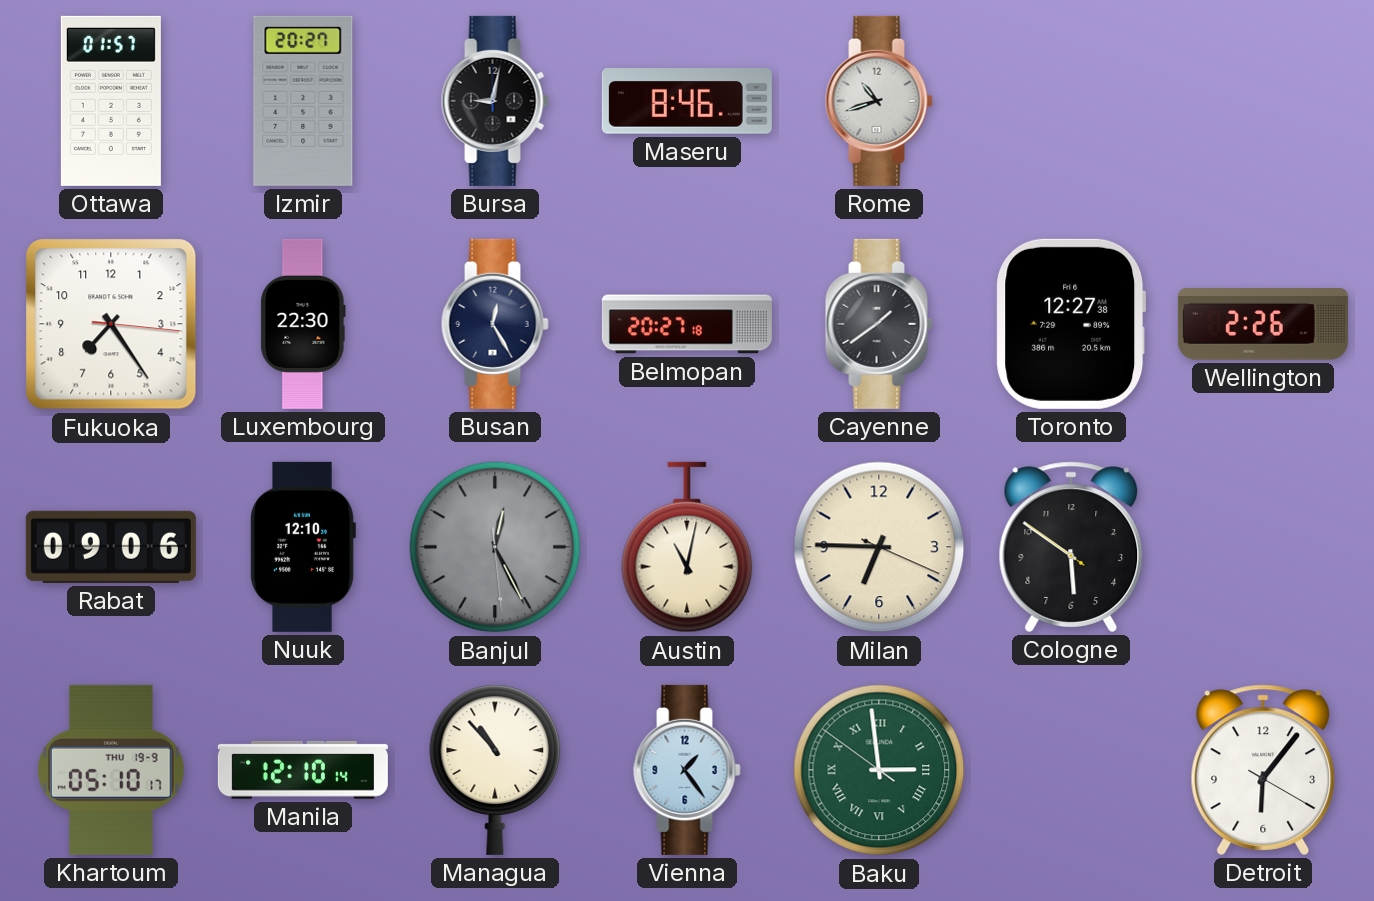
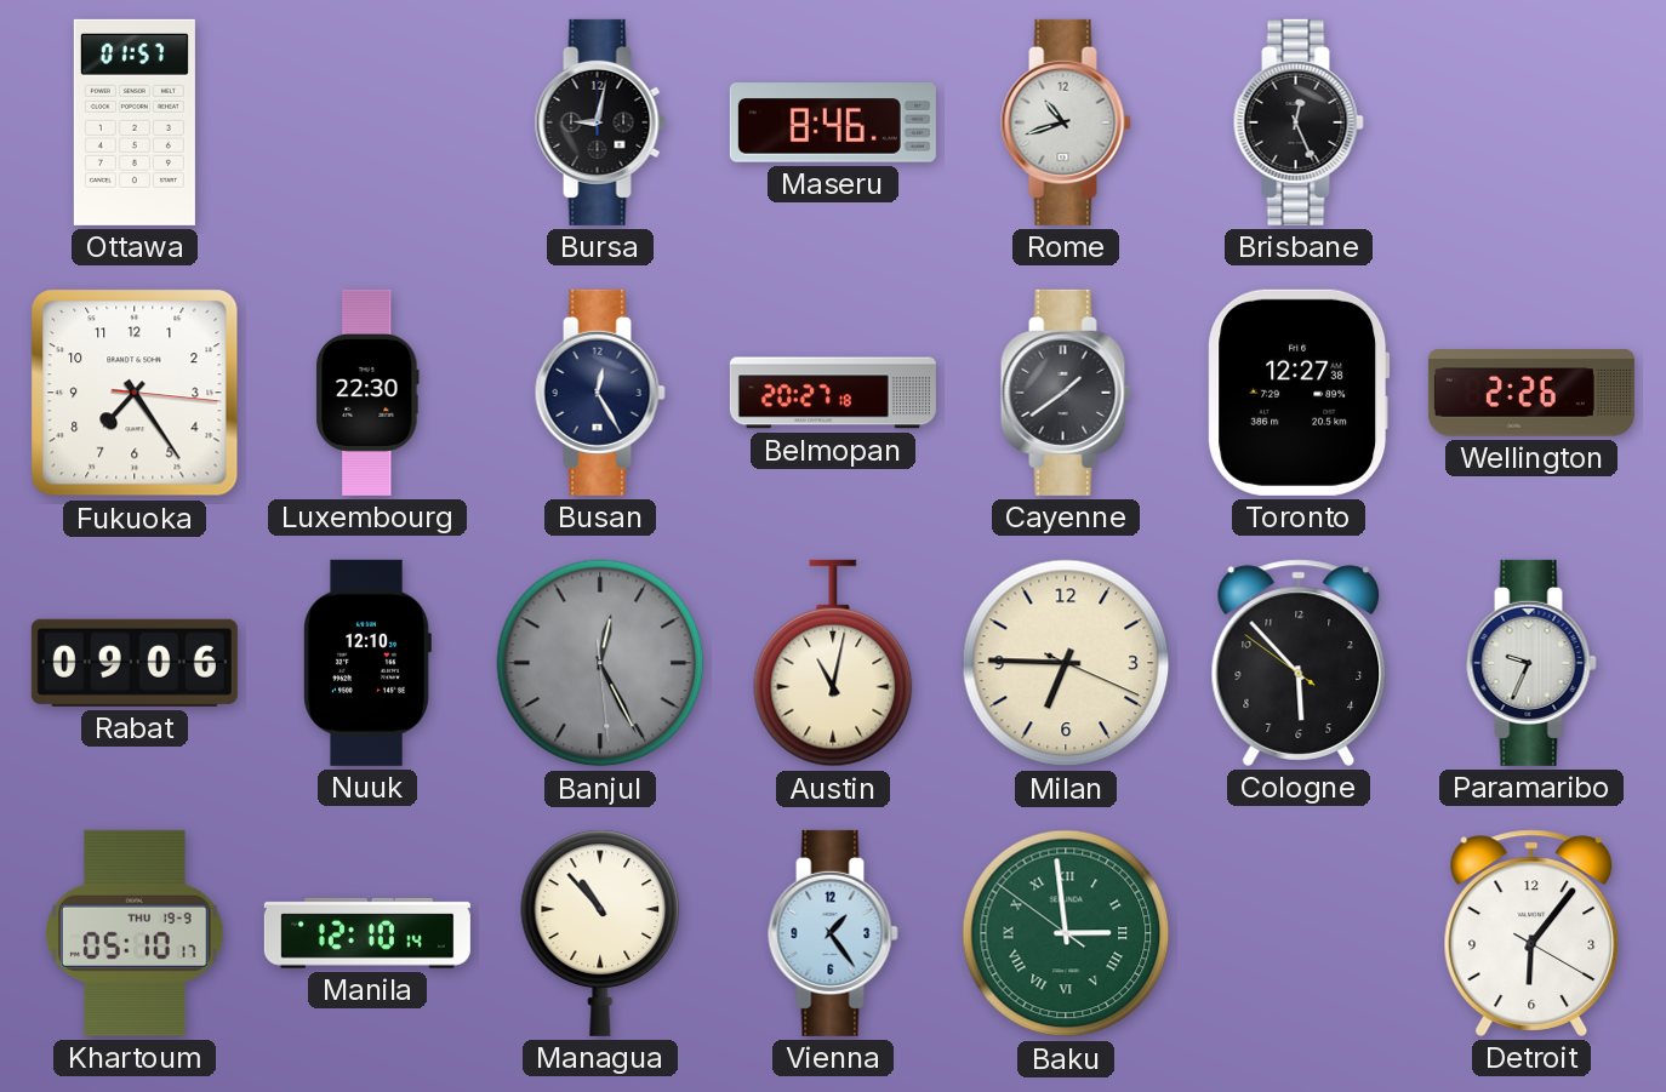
Izmir: 20:27 -> none
Brisbane: none -> 12:26
Cologne: 5:50 -> 5:52
Paramaribo: none -> 9:34
